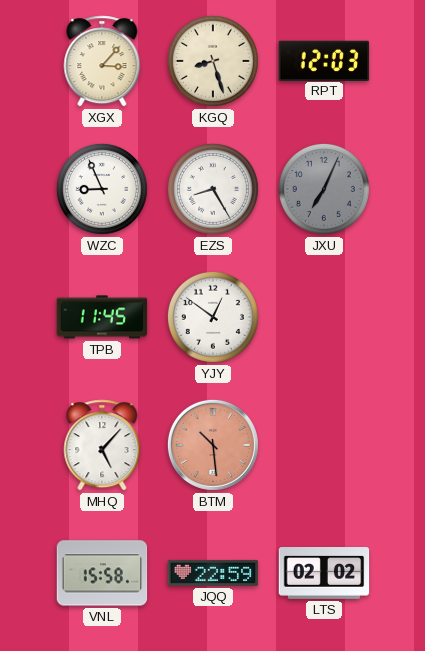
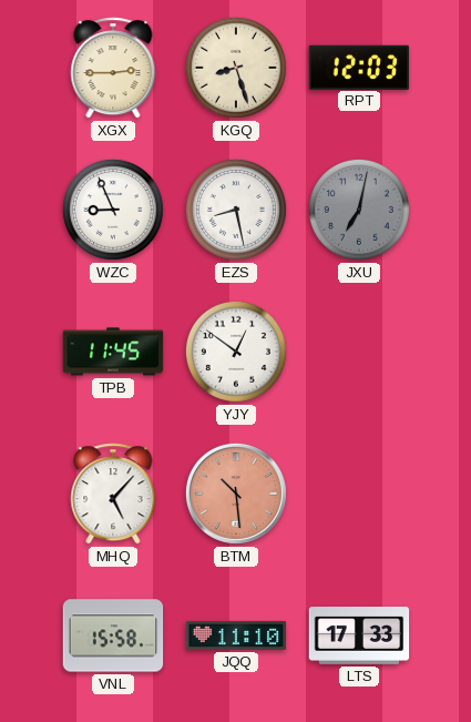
XGX: 3:07 -> 2:45
EZS: 8:25 -> 8:28
JXU: 7:04 -> 7:02
JQQ: 22:59 -> 11:10
LTS: 02:02 -> 17:33
